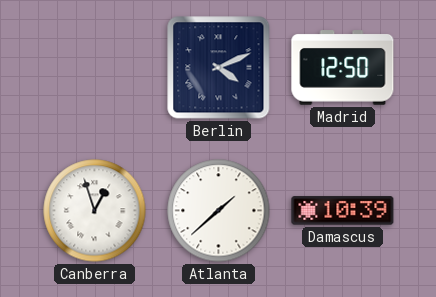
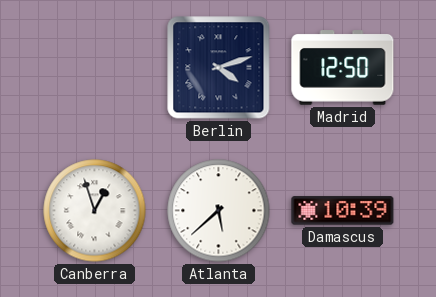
Berlin: 4:11 -> 4:12
Atlanta: 1:38 -> 5:38
